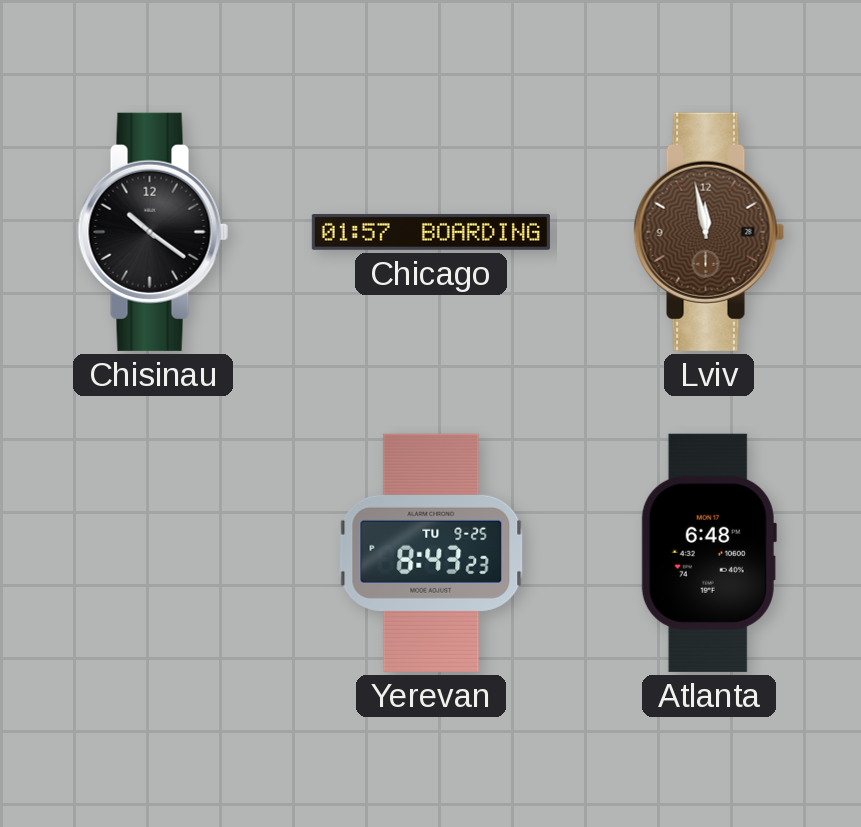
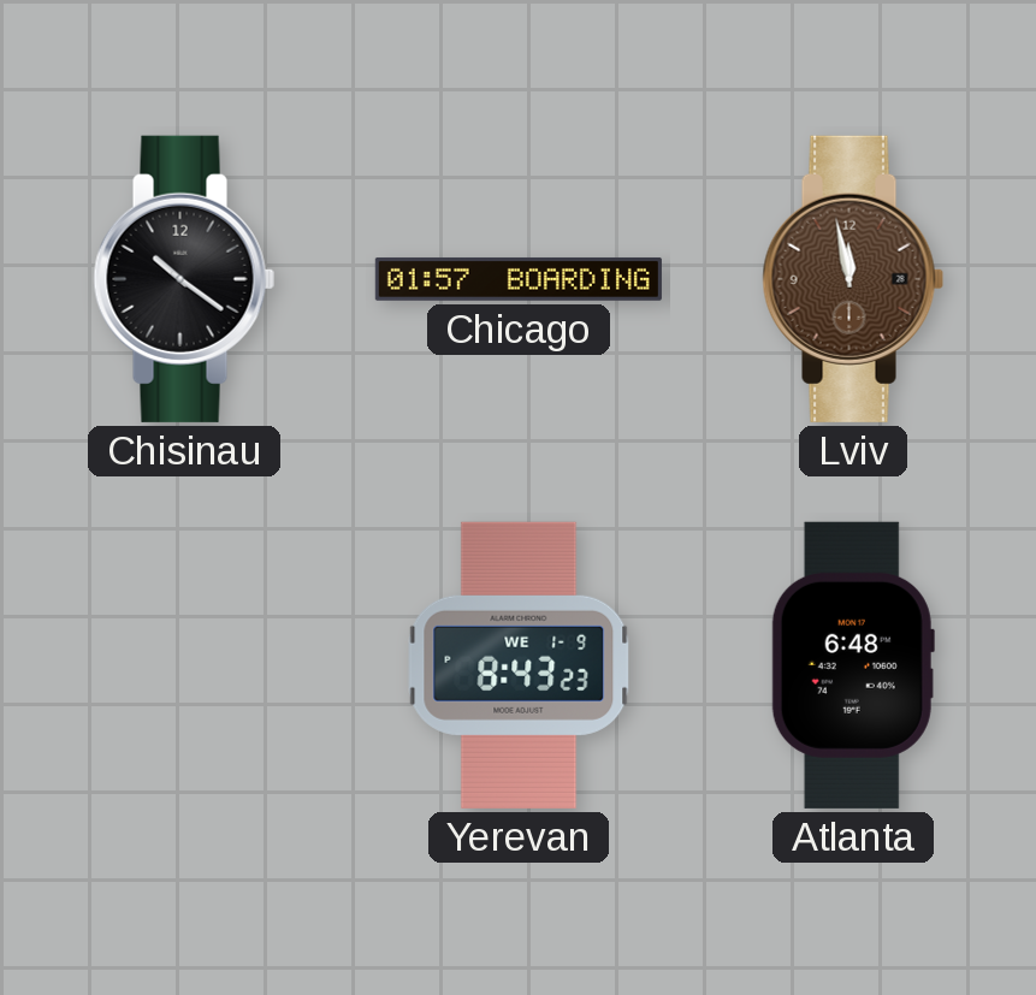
Yerevan date: TU 9-25 -> WE 1-9
